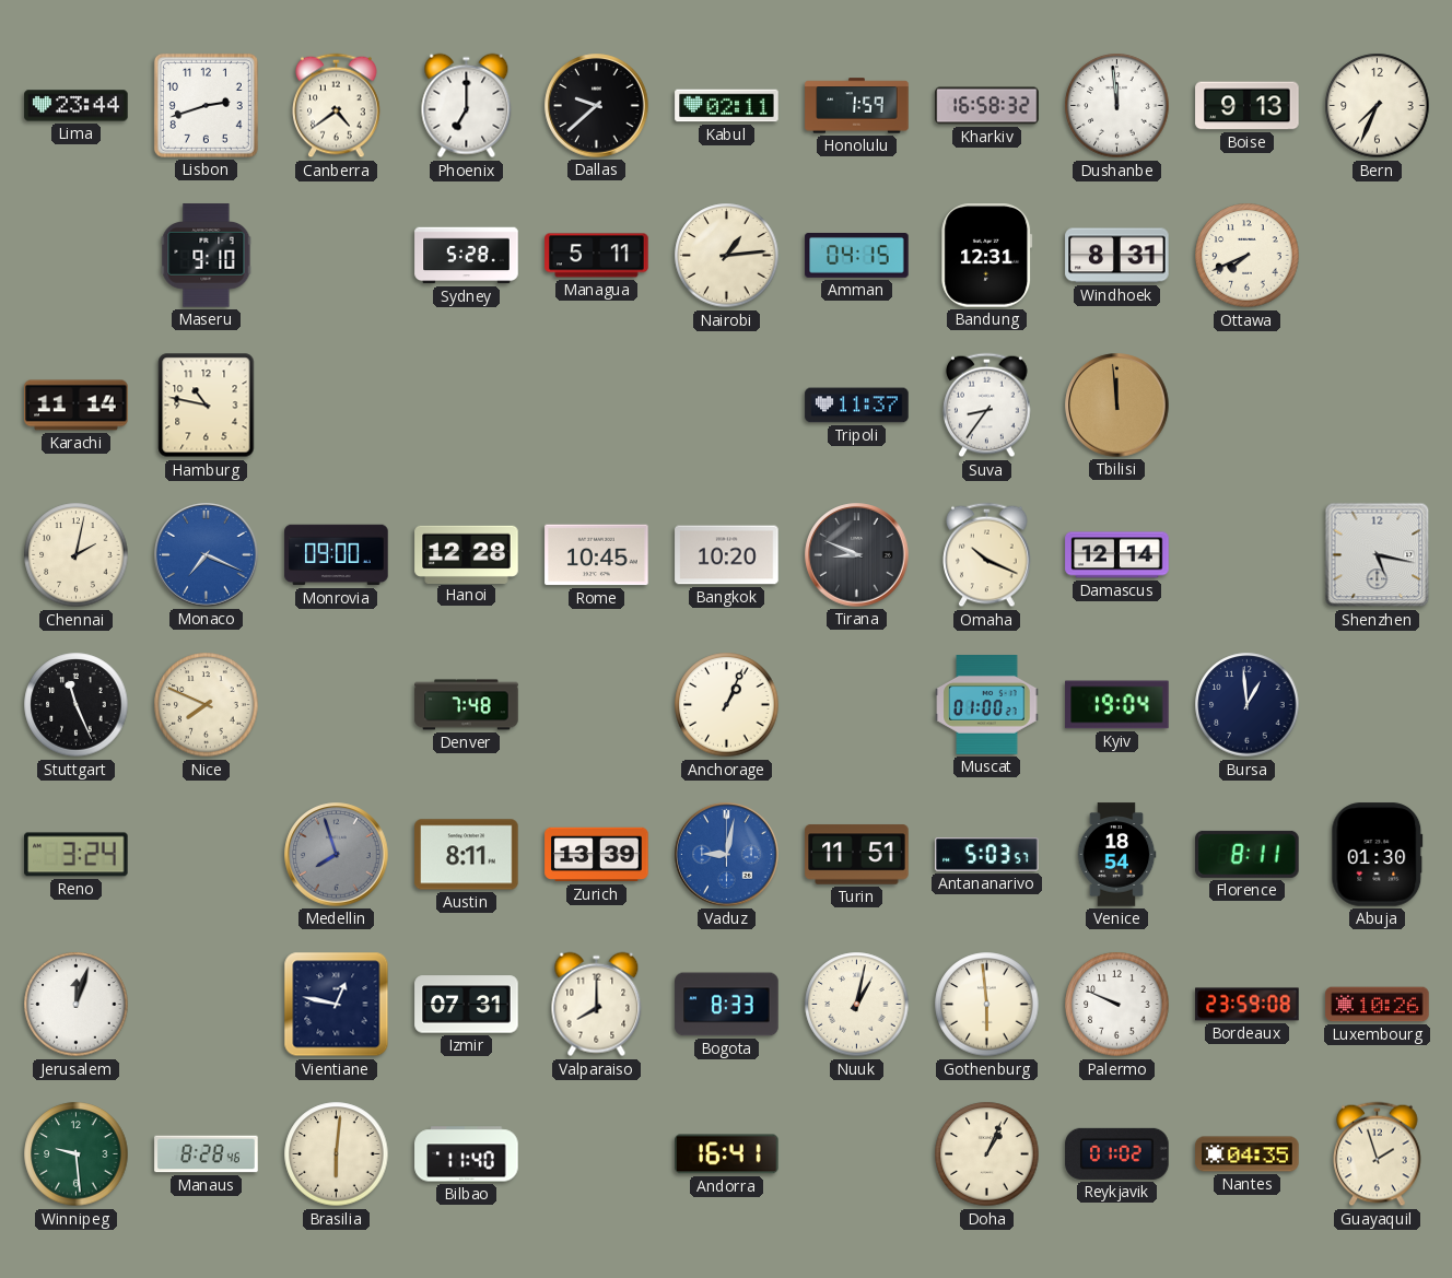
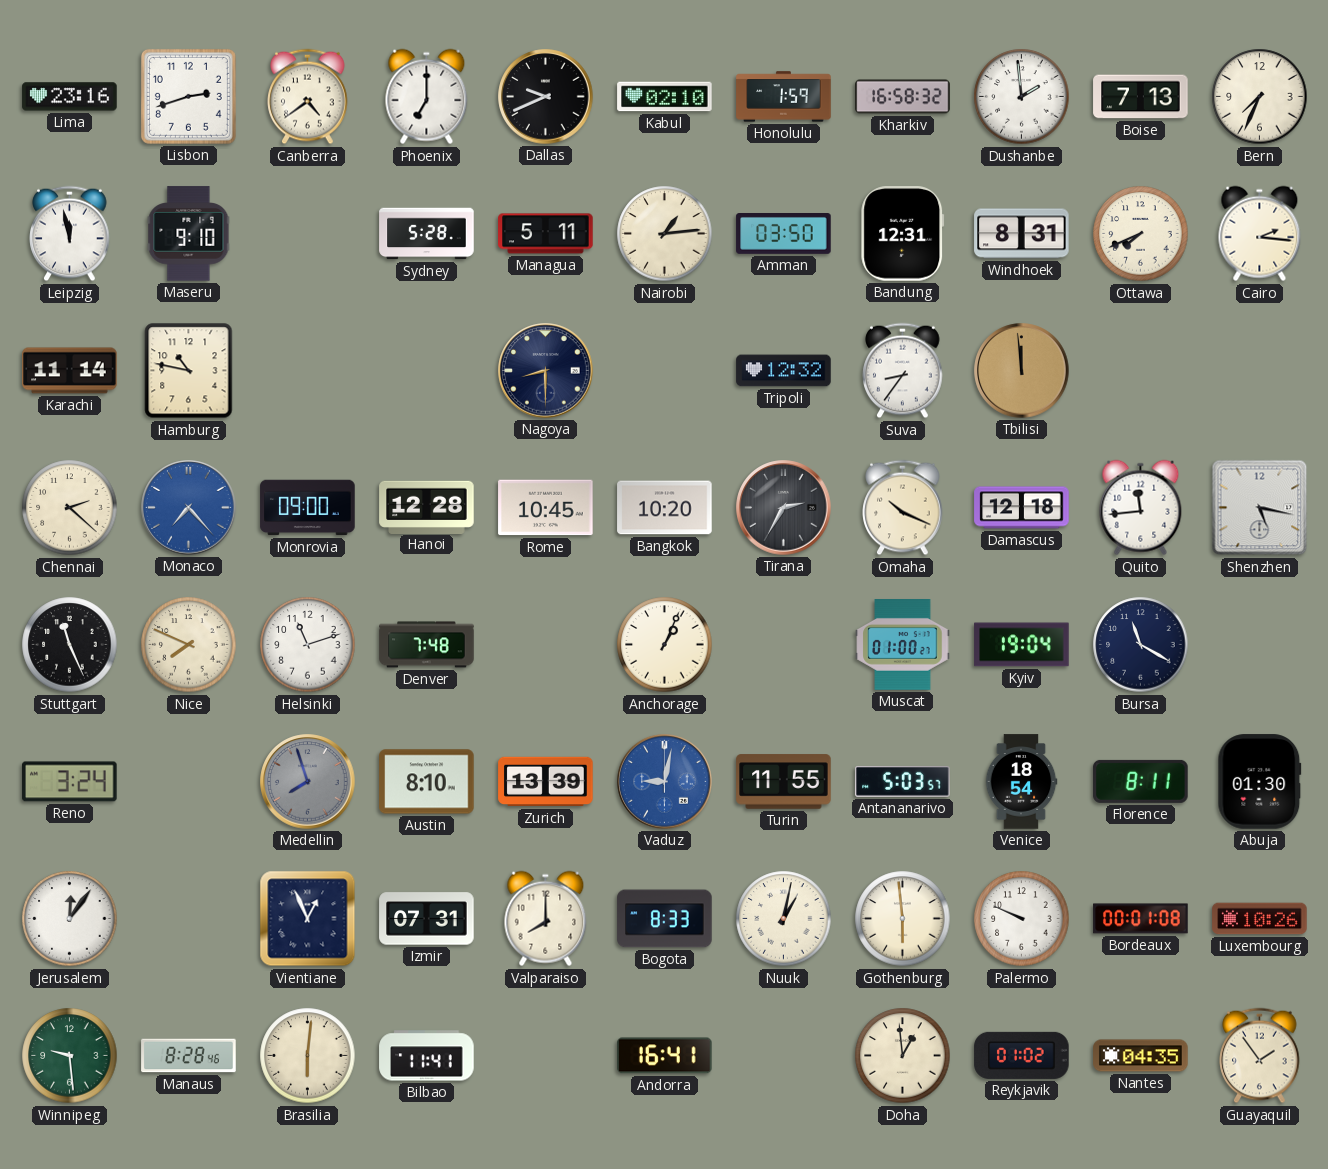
Lima: 23:44 -> 23:16
Dallas: 9:38 -> 9:41
Kabul: 02:11 -> 02:10
Dushanbe: 11:59 -> 1:59
Boise: 9:13 -> 7:13
Leipzig: none -> 11:58
Amman: 04:15 -> 03:50
Cairo: none -> 2:16
Nagoya: none -> 8:30
Tripoli: 11:37 -> 12:32
Chennai: 2:02 -> 2:22
Monaco: 7:19 -> 7:23
Tirana: 8:49 -> 2:35
Damascus: 12:14 -> 12:18
Quito: none -> 11:44
Helsinki: none -> 11:12
Bursa: 12:59 -> 11:20
Austin: 8:11 -> 8:10
Turin: 11:51 -> 11:55
Jerusalem: 12:03 -> 12:06
Vientiane: 12:47 -> 12:56
Bordeaux: 23:59 -> 00:01
Bilbao: 11:40 -> 11:41
Doha: 1:04 -> 12:59
Guayaquil: 1:57 -> 1:54
